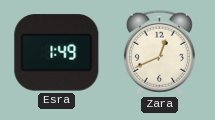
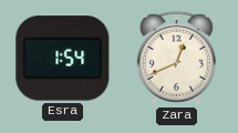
Esra: 1:49 -> 1:54
